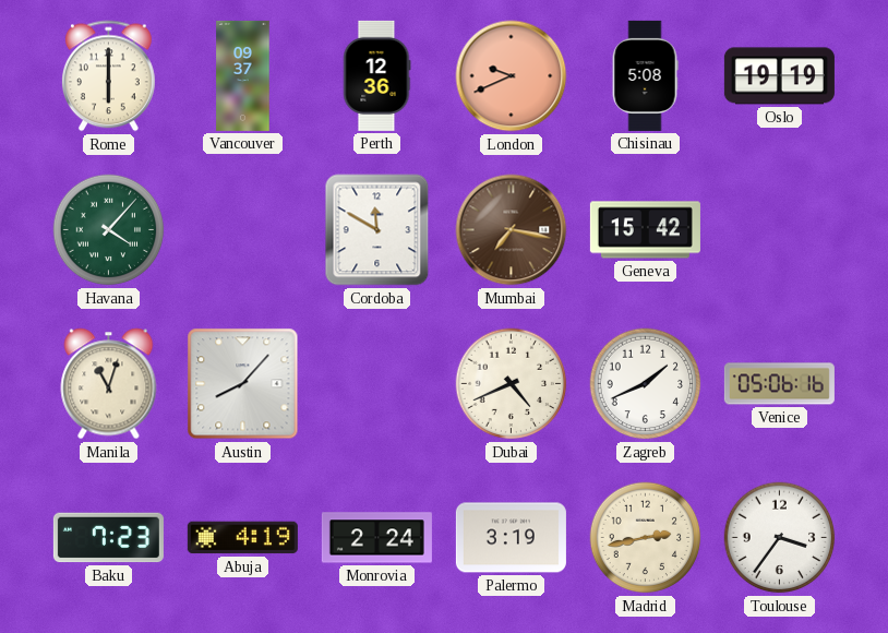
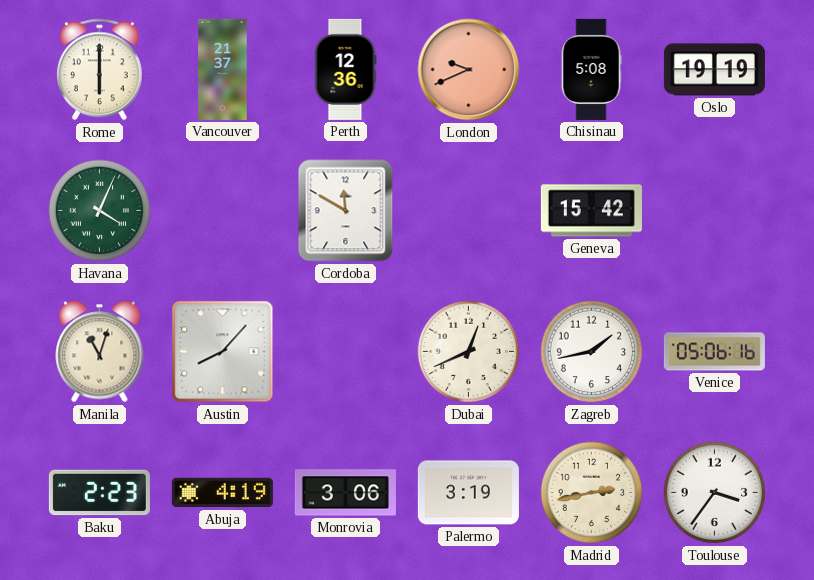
Vancouver: 09:37 -> 21:37
Havana: 4:07 -> 4:04
Mumbai: 7:17 -> none
Dubai: 4:41 -> 12:41
Zagreb: 1:41 -> 1:43
Baku: 7:23 -> 2:23
Monrovia: 2:24 -> 3:06
